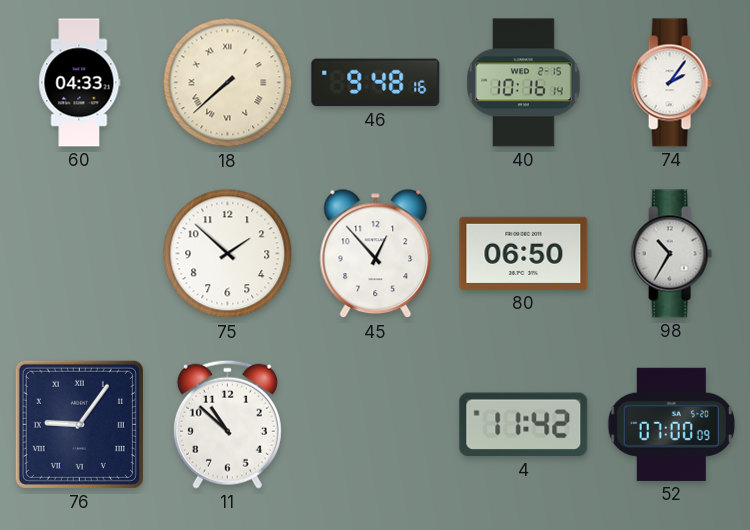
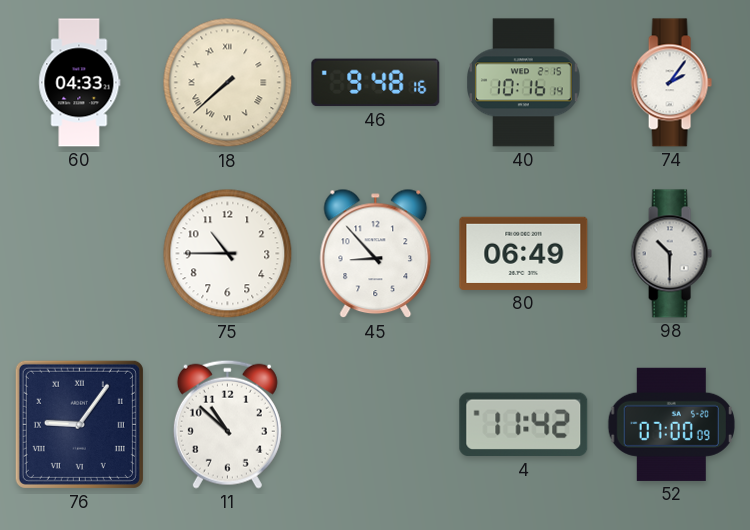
75: 1:52 -> 10:45
45: 12:53 -> 8:53
80: 06:50 -> 06:49
98: 10:35 -> 10:30
